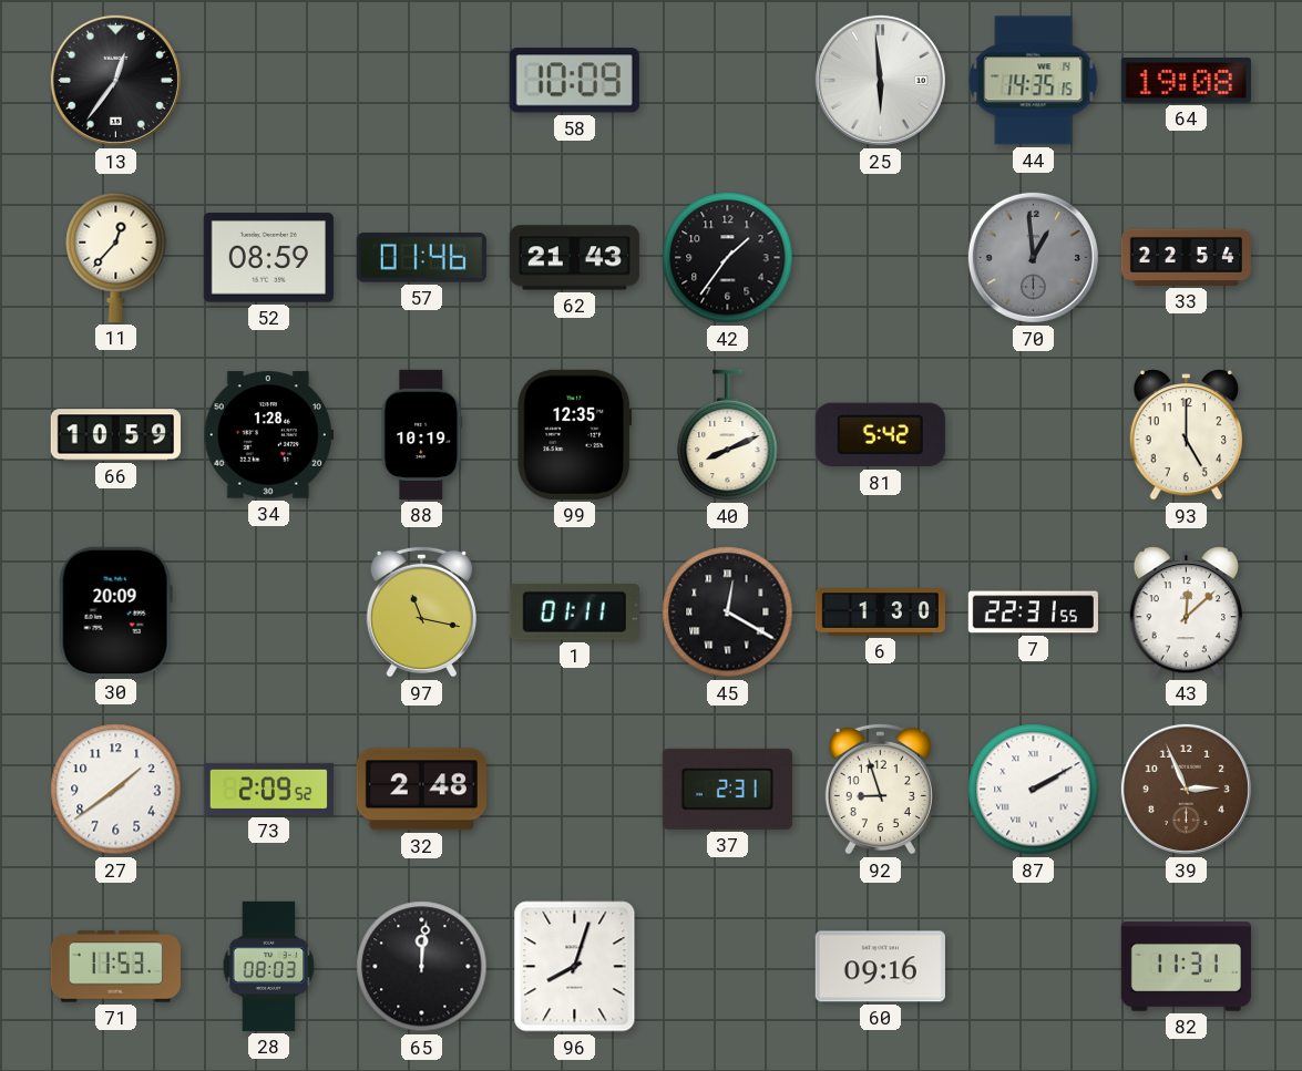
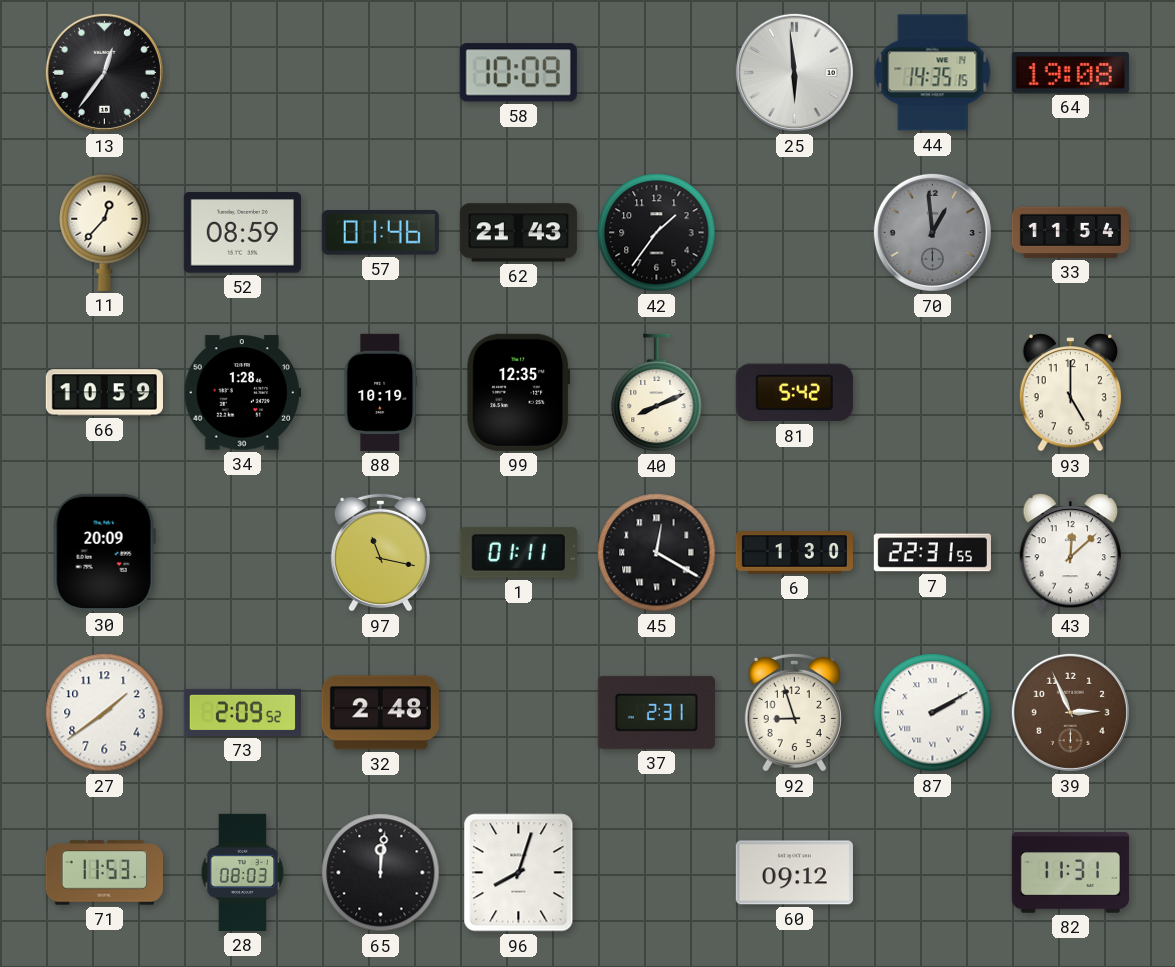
33: 22:54 -> 11:54
60: 09:16 -> 09:12
